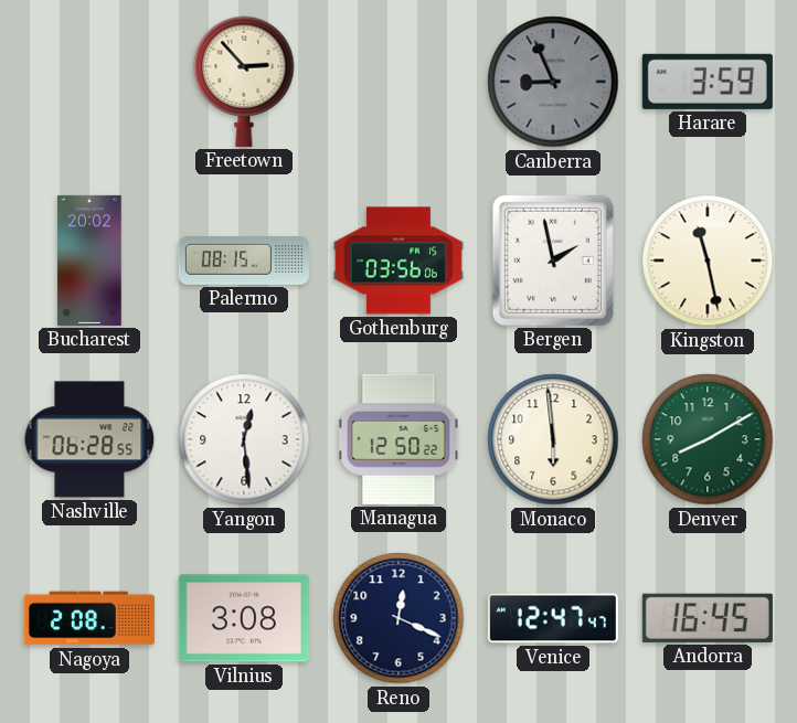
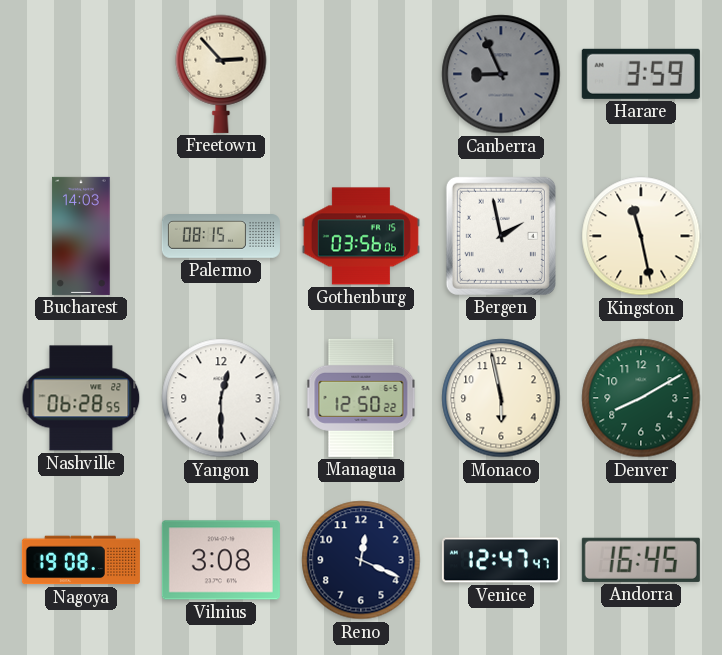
Bucharest: 20:02 -> 14:03
Yangon: 12:29 -> 12:30
Monaco: 5:59 -> 5:58
Nagoya: 2:08 -> 19:08
